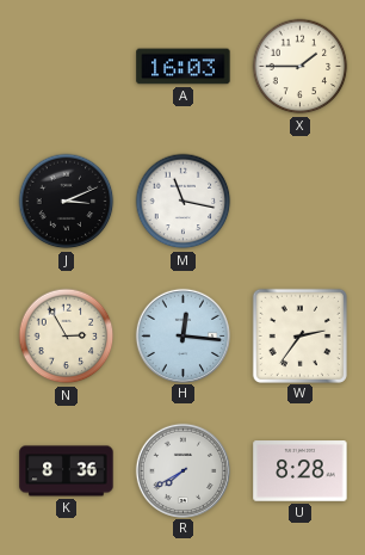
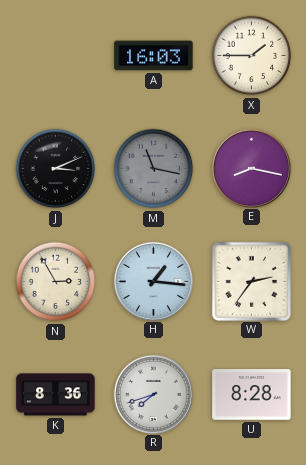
M dial: white -> grey
E: none -> 8:17
H: 12:16 -> 1:16
R: 7:40 -> 7:42
